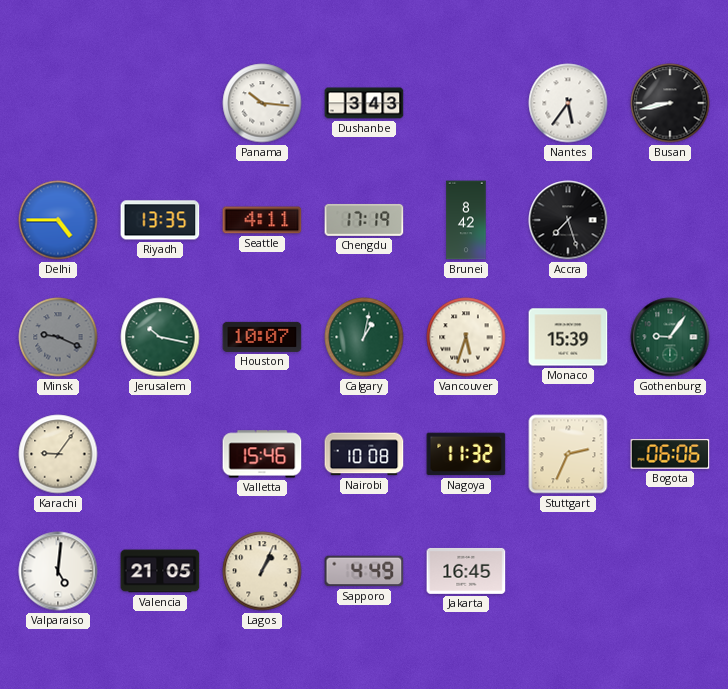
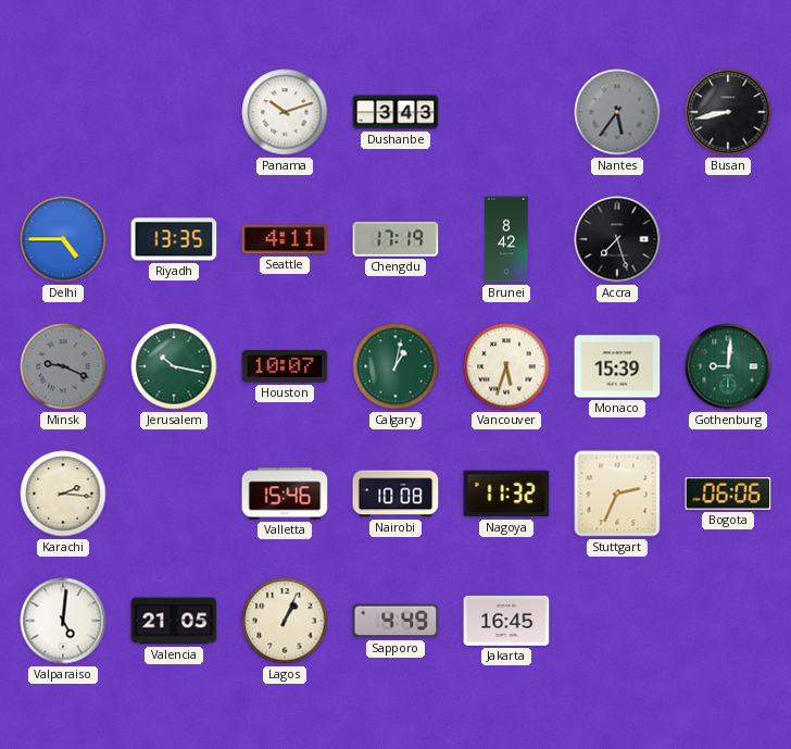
Panama: 10:16 -> 10:12
Nantes dial: white -> grey
Gothenburg: 9:06 -> 9:01
Karachi: 9:06 -> 2:16
